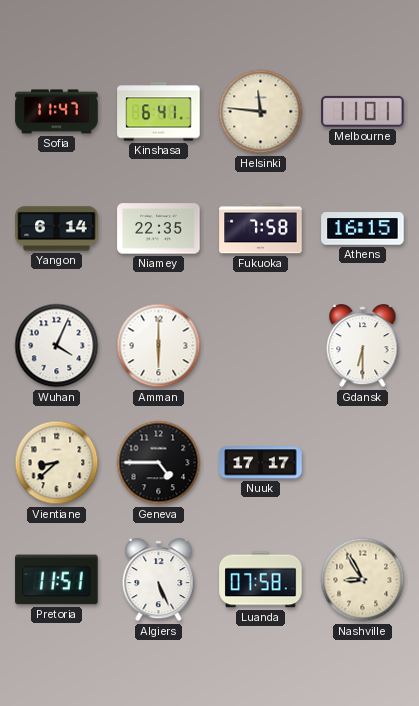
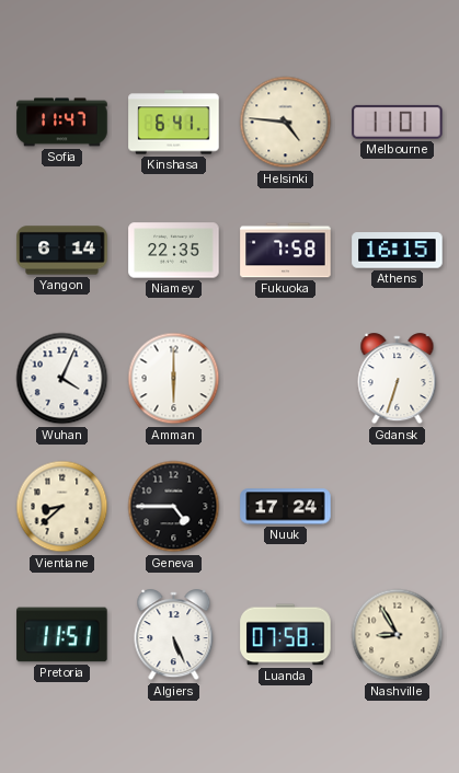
Helsinki: 11:46 -> 4:46
Gdansk: 6:30 -> 6:33
Nuuk: 17:17 -> 17:24
